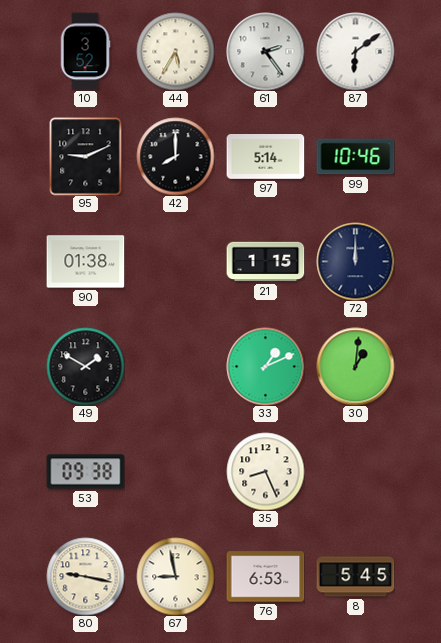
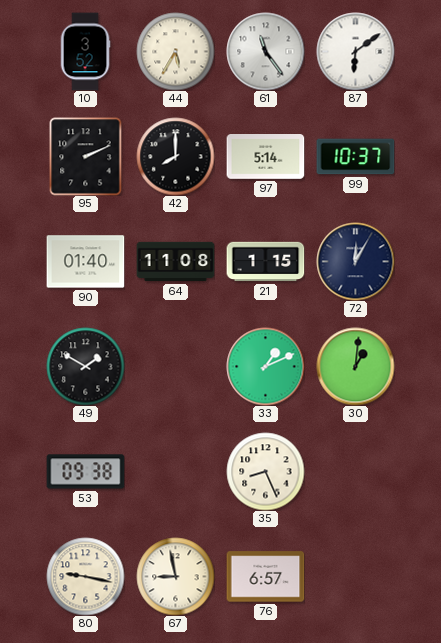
61: 2:24 -> 11:24
95: 9:11 -> 2:11
99: 10:46 -> 10:37
90: 01:38 -> 01:40
64: none -> 11:08
72: 12:00 -> 12:05
76: 6:53 -> 6:57
8: 5:45 -> none
